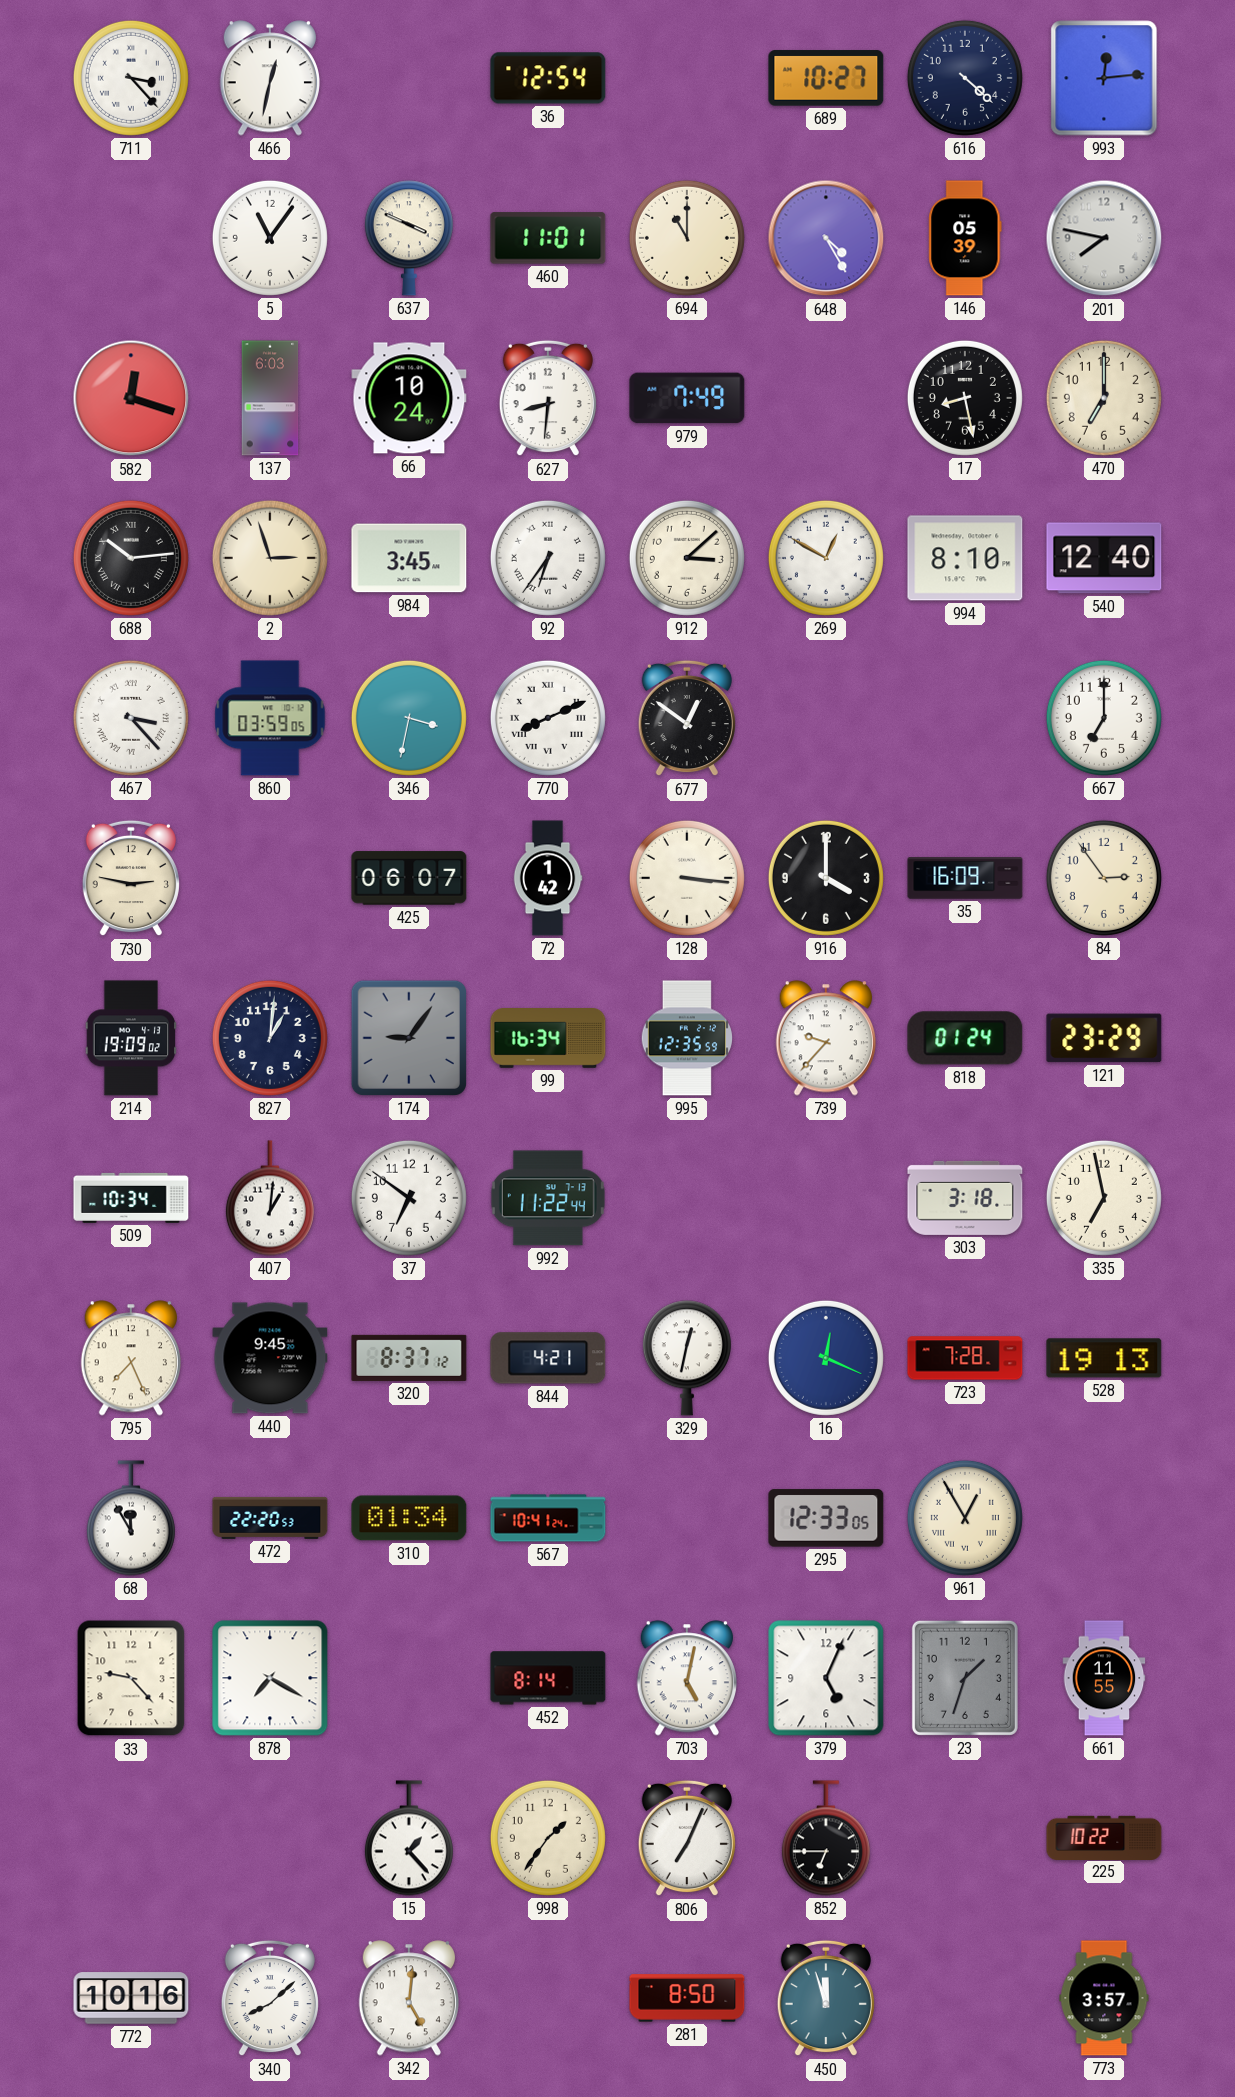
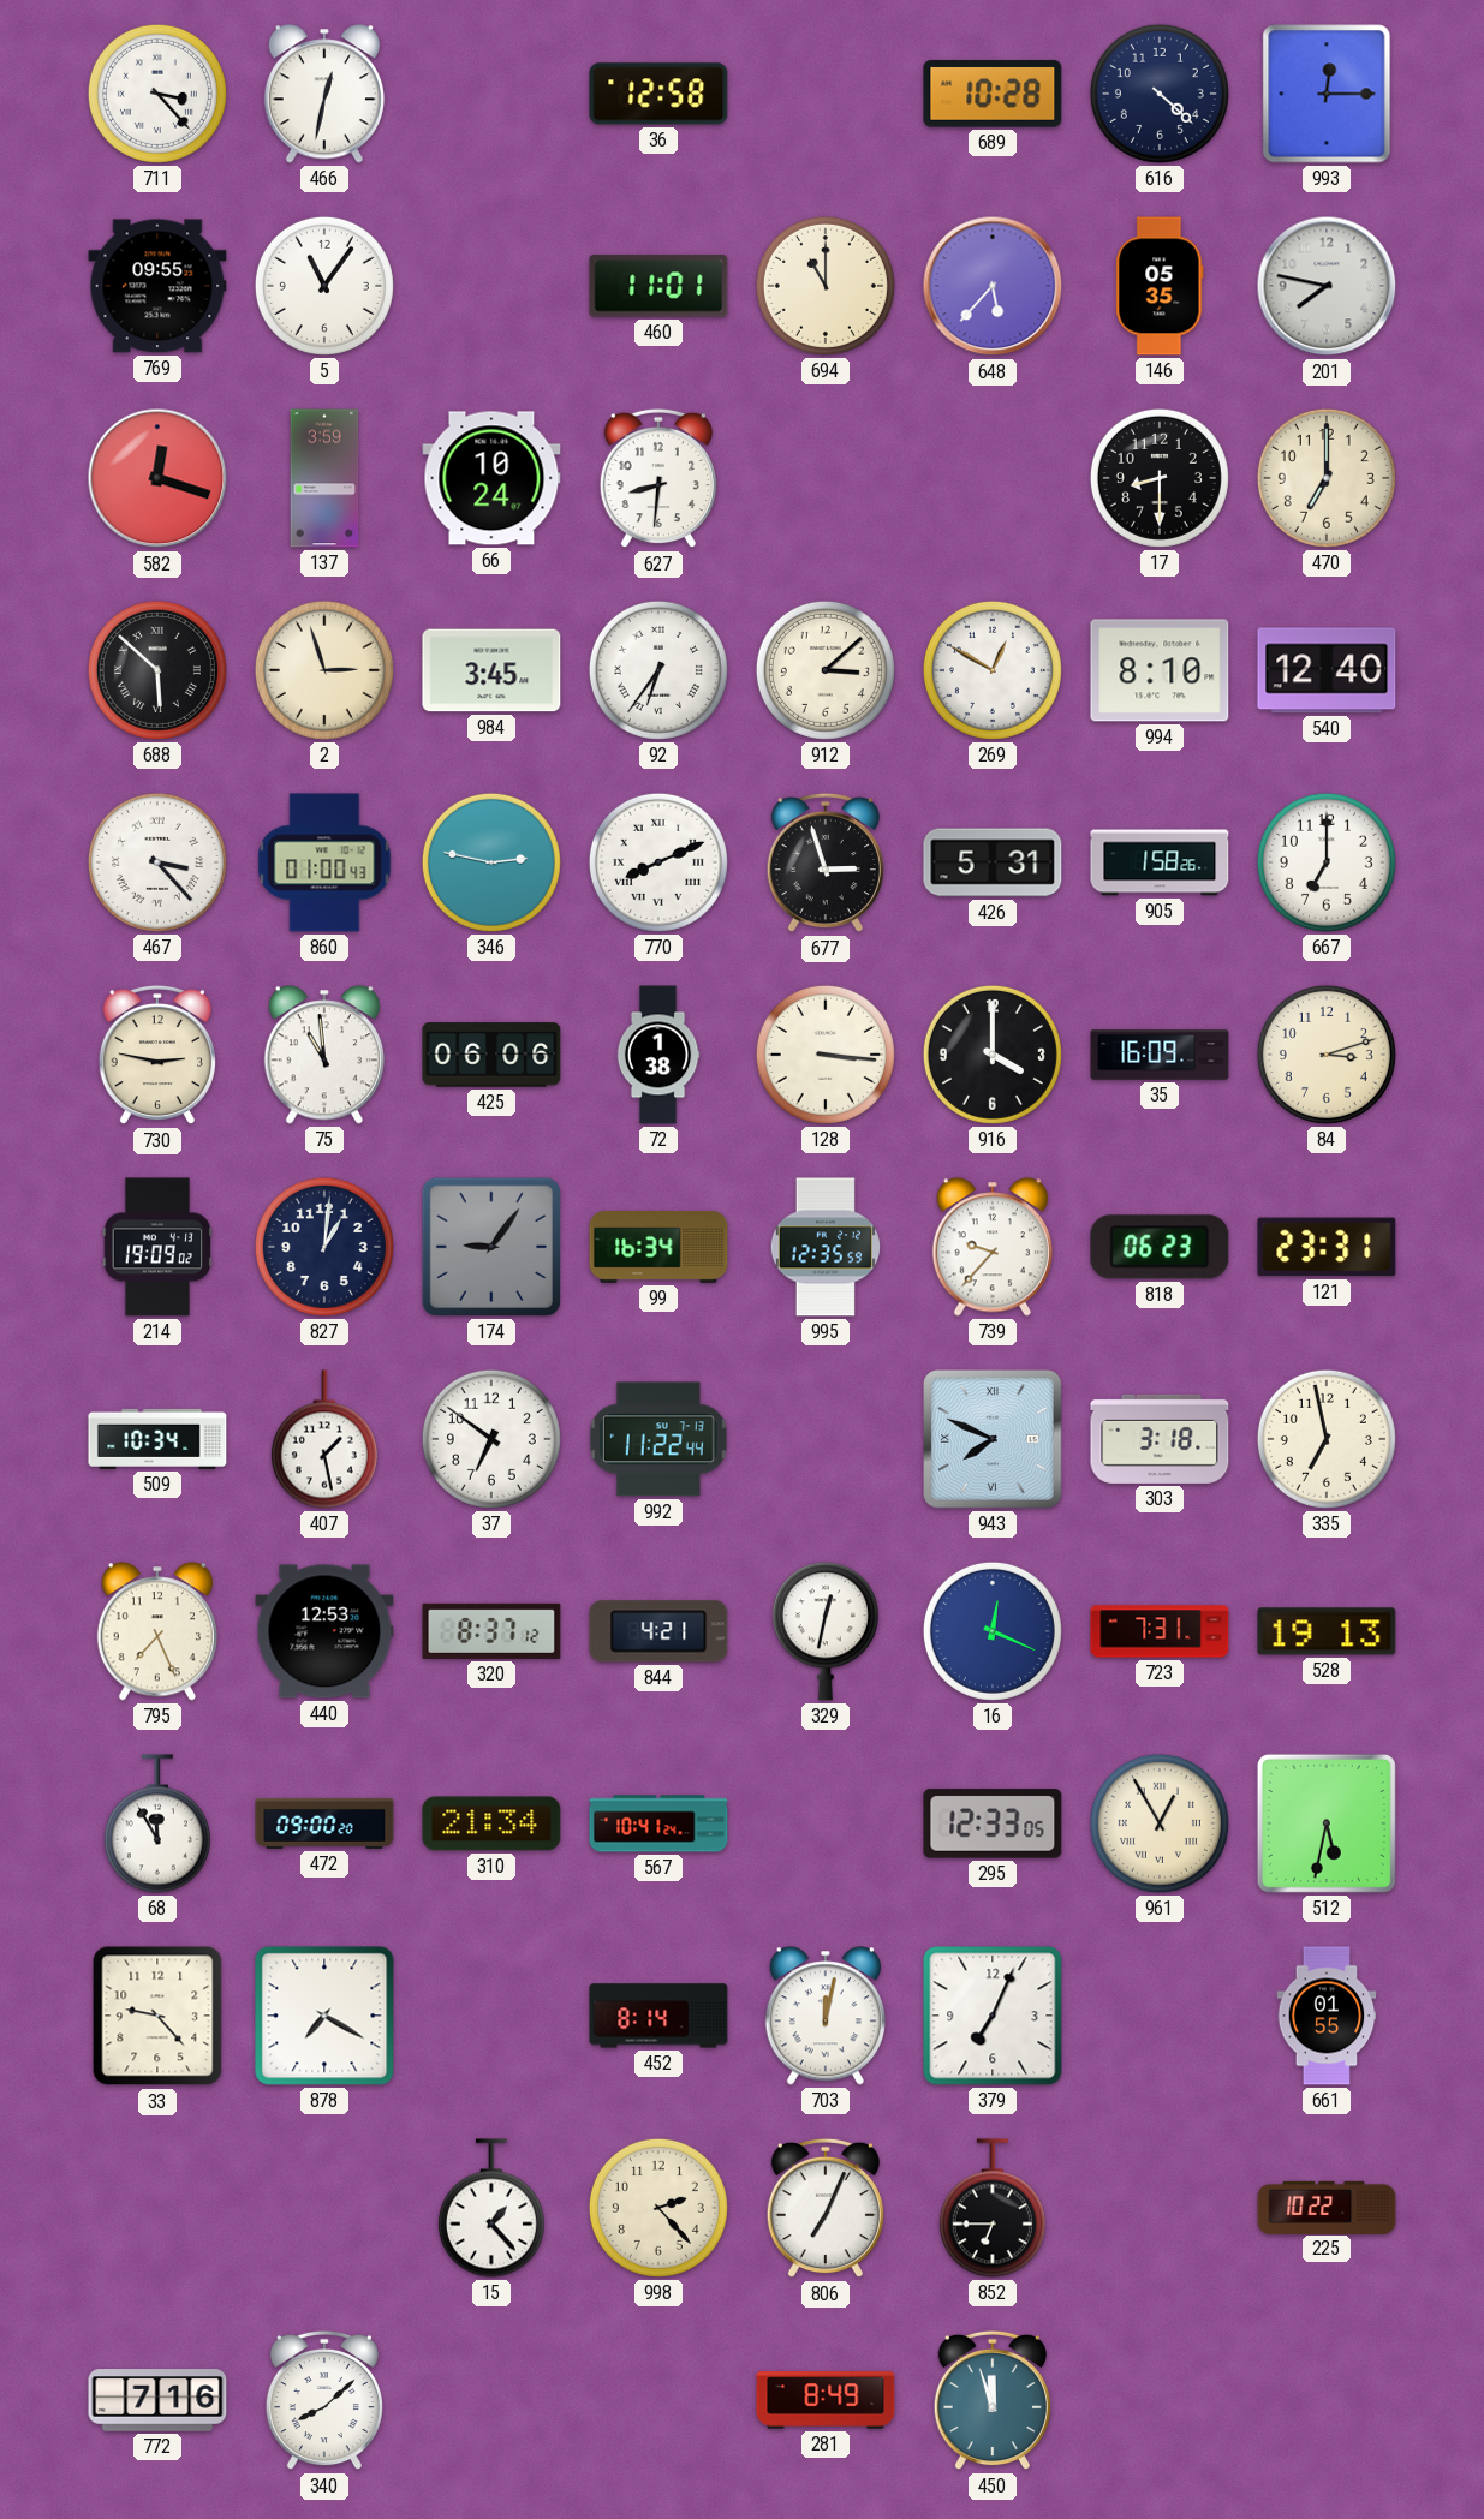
36: 12:54 -> 12:58
689: 10:27 -> 10:28
993: 12:14 -> 12:15
769: none -> 09:55
637: 3:49 -> none
648: 4:25 -> 5:37
146: 05:39 -> 05:35
137: 6:03 -> 3:59
979: 7:49 -> none
17: 8:28 -> 8:30
688: 10:14 -> 5:52
860: 03:59 -> 01:00
346: 3:32 -> 2:47
677: 12:51 -> 2:57
426: none -> 5:31
905: none -> 1:58
75: none -> 10:59
425: 06:07 -> 06:06
72: 1:42 -> 1:38
84: 2:54 -> 3:12
818: 01:24 -> 06:23
121: 23:29 -> 23:31
407: 1:01 -> 1:28
943: none -> 7:49
440: 9:45 -> 12:53
723: 7:28 -> 7:31
472: 22:20 -> 09:00
310: 01:34 -> 21:34
512: none -> 5:32
703: 5:02 -> 12:02
379: 5:04 -> 7:04
23: 1:33 -> none
661: 11:55 -> 01:55
998: 1:36 -> 2:23
772: 10:16 -> 7:16
342: 5:01 -> none
281: 8:50 -> 8:49
773: 3:57 -> none
